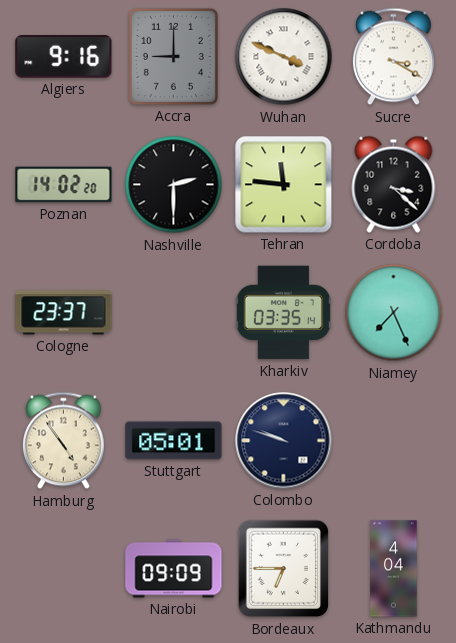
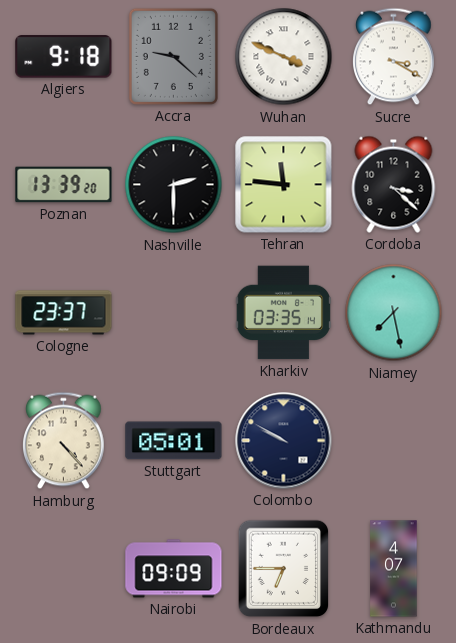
Algiers: 9:16 -> 9:18
Accra: 9:00 -> 9:22
Poznan: 14:02 -> 13:39
Niamey: 7:26 -> 7:28
Hamburg: 4:54 -> 4:23
Colombo: 9:48 -> 9:50
Kathmandu: 4:04 -> 4:07
